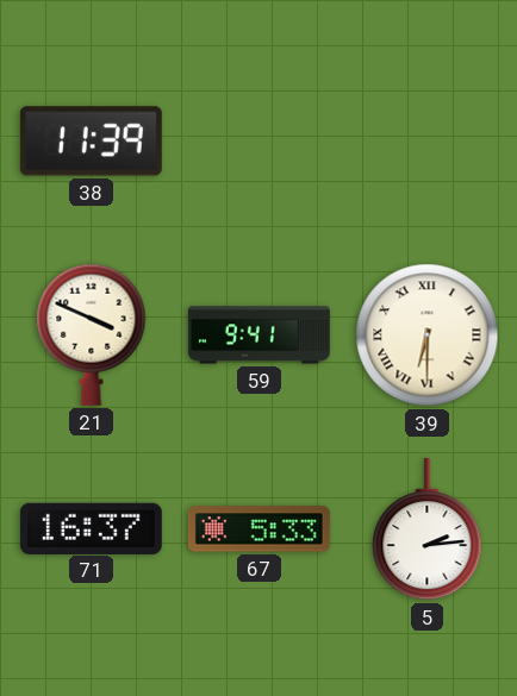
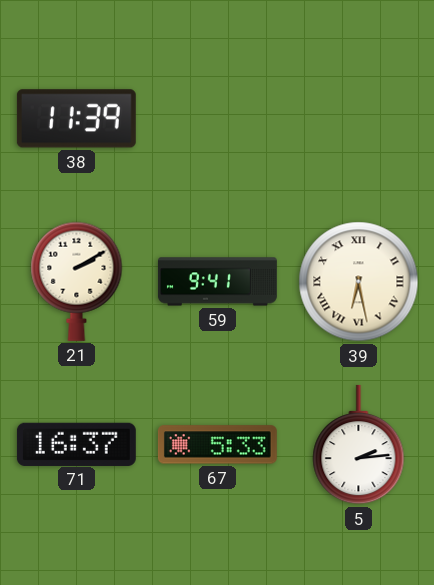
21: 3:49 -> 2:10
39: 6:30 -> 6:28
